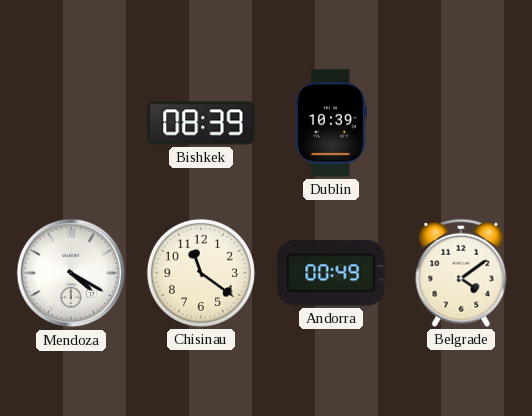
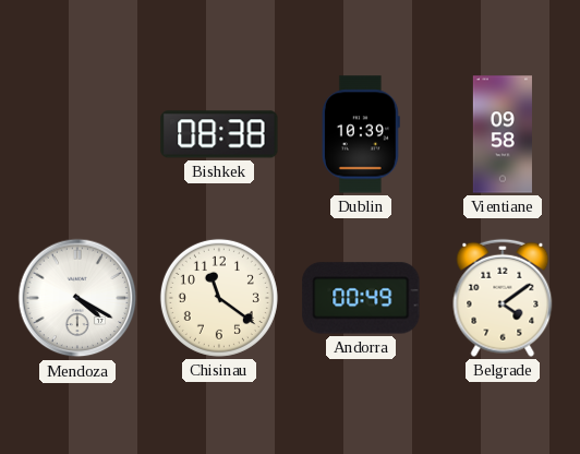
Bishkek: 08:39 -> 08:38
Vientiane: none -> 09:58
